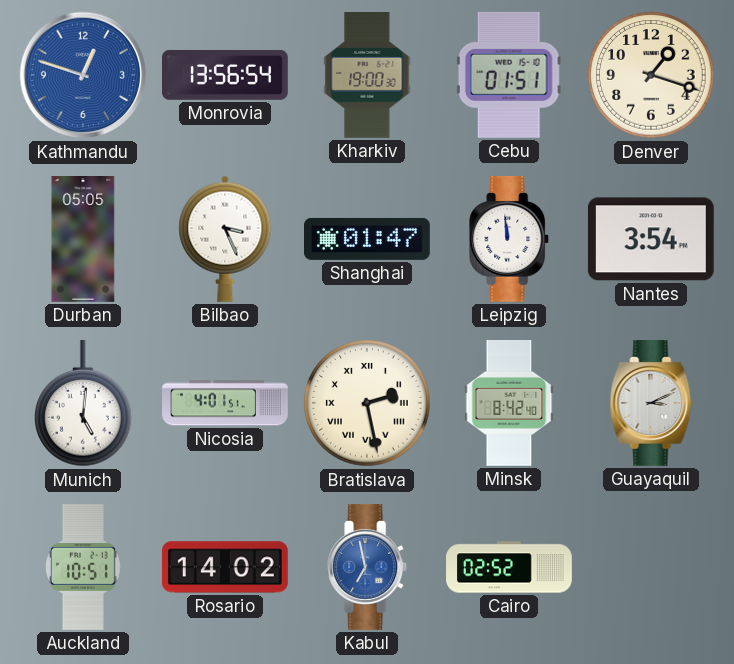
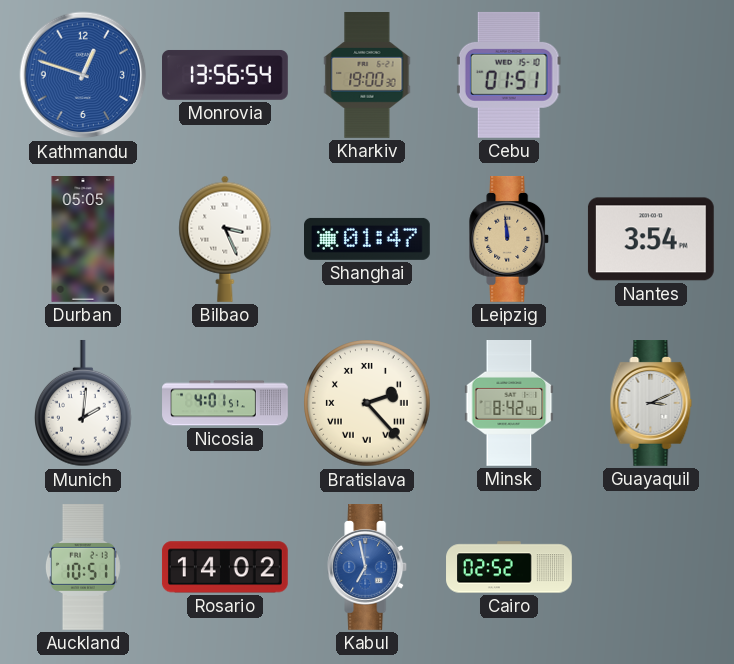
Denver: 1:18 -> none
Leipzig dial: white -> champagne
Munich: 5:01 -> 2:01
Bratislava: 2:28 -> 2:23
